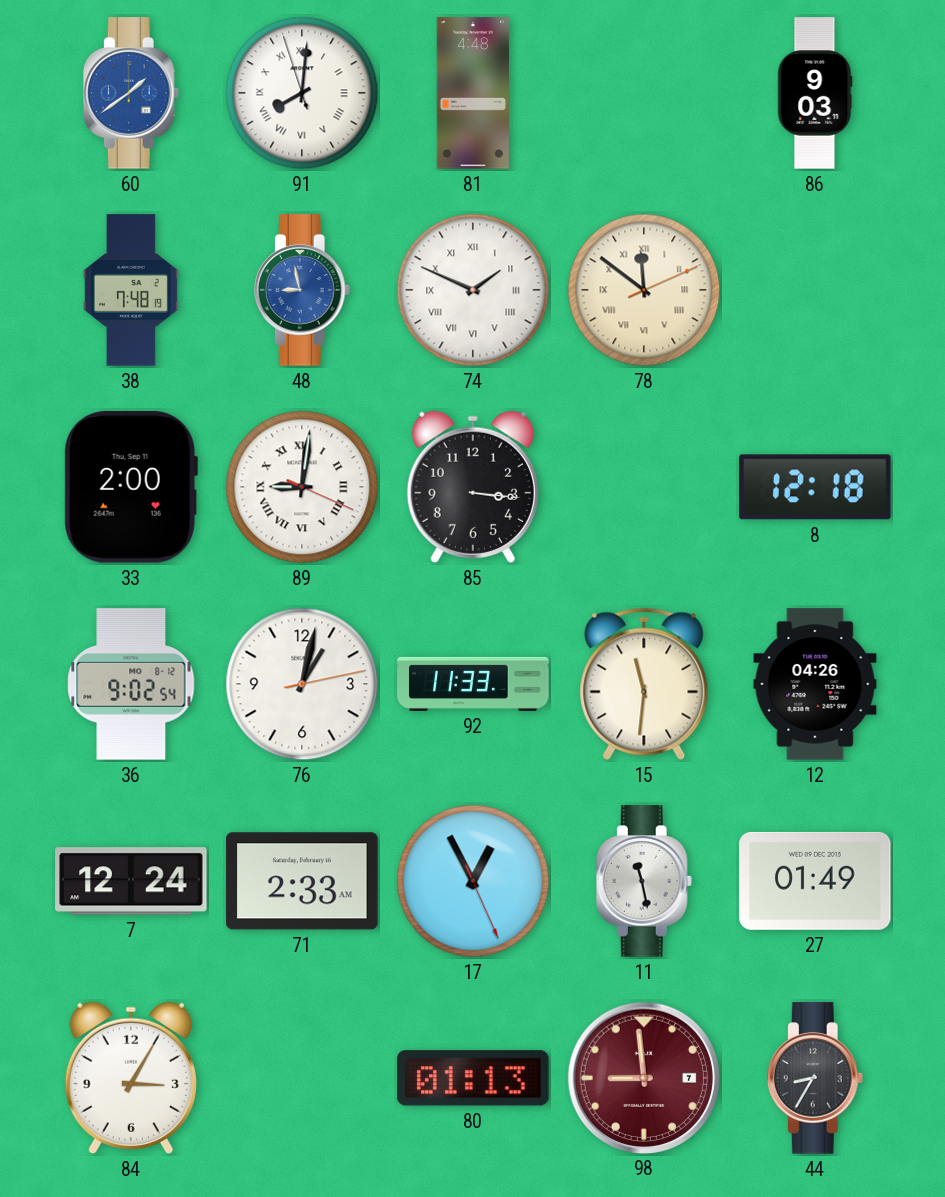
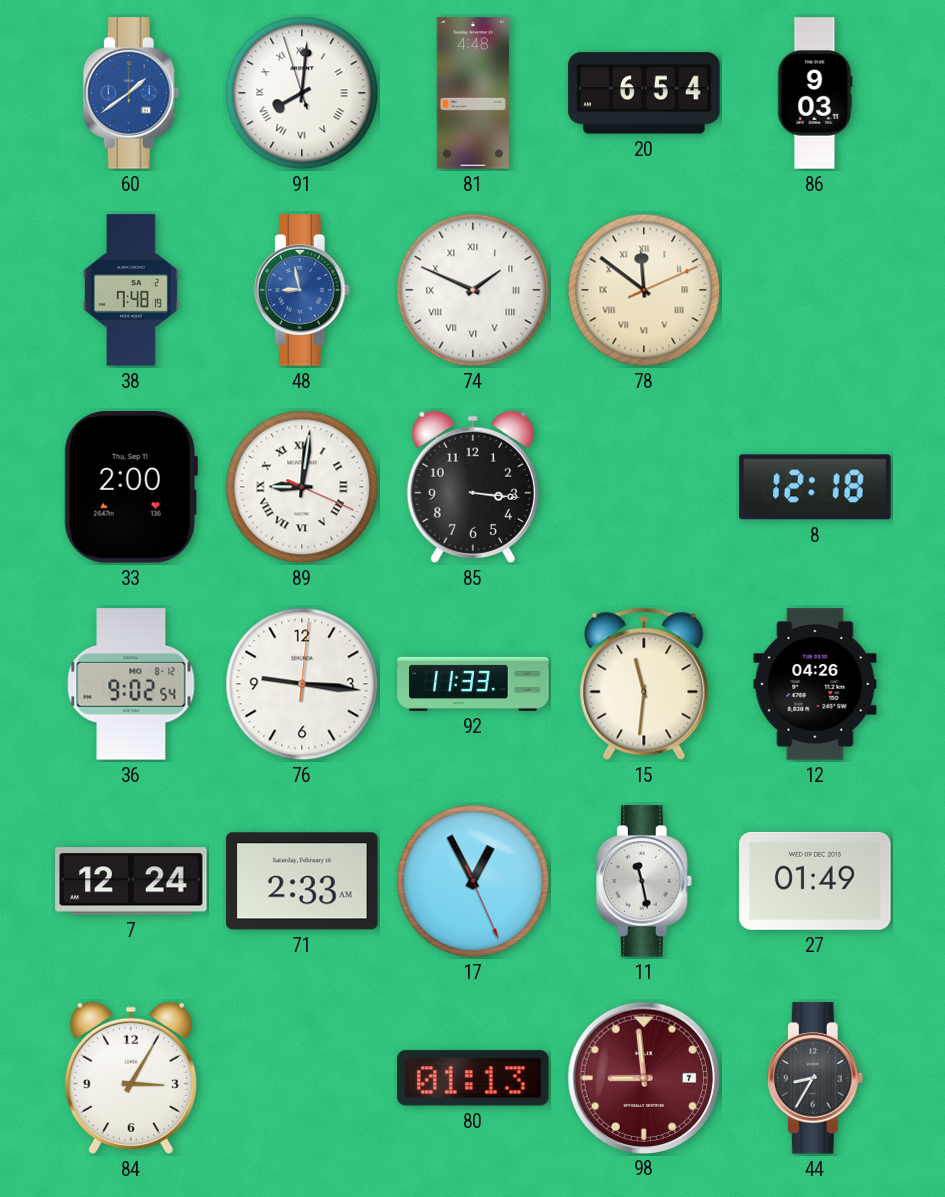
20: none -> 6:54
76: 1:02 -> 9:16
